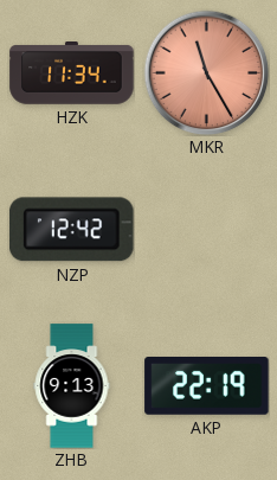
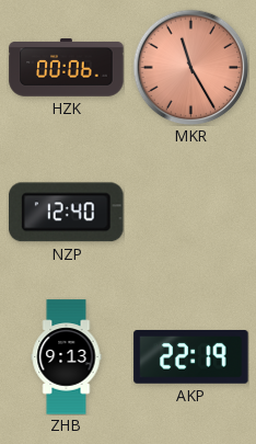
HZK: 11:34 -> 00:06
NZP: 12:42 -> 12:40
